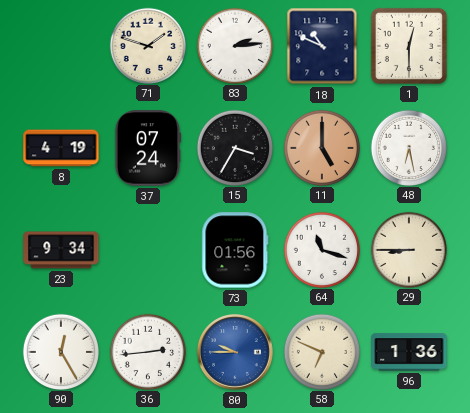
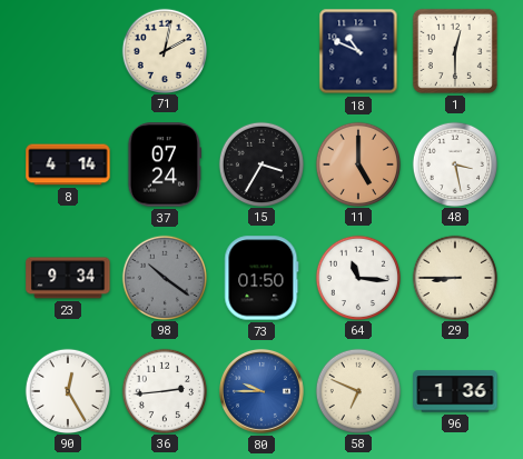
71: 1:48 -> 2:02
83: 2:14 -> none
8: 4:19 -> 4:14
48: 6:28 -> 3:28
98: none -> 10:21
73: 01:56 -> 01:50
64: 11:18 -> 11:16
